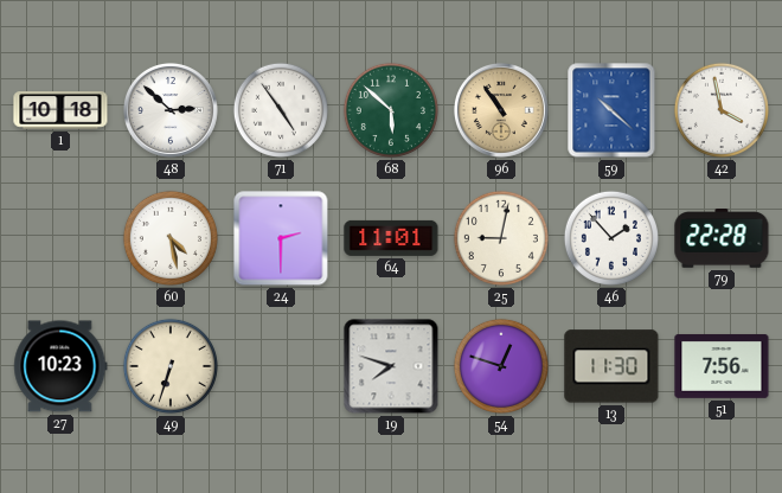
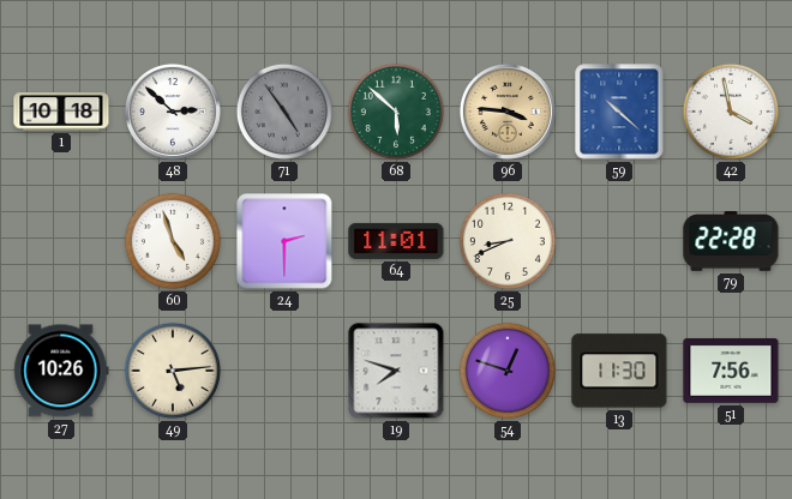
71 dial: white -> grey
96: 10:54 -> 3:46
60: 4:28 -> 4:57
25: 9:02 -> 8:41
46: 1:53 -> none
27: 10:23 -> 10:26
49: 6:33 -> 5:14
